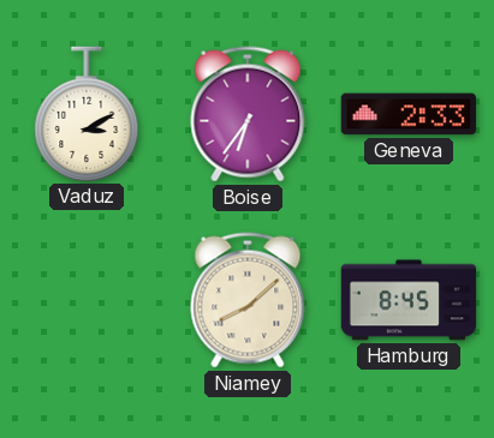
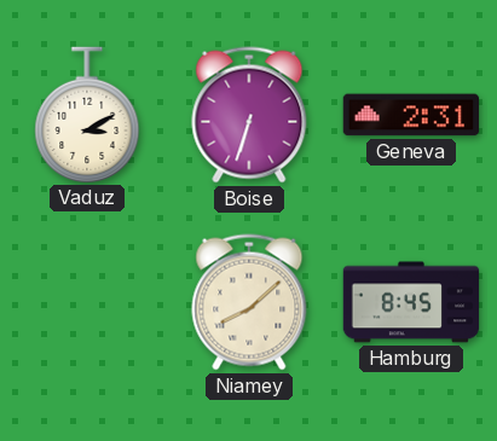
Boise: 6:36 -> 6:33
Geneva: 2:33 -> 2:31
